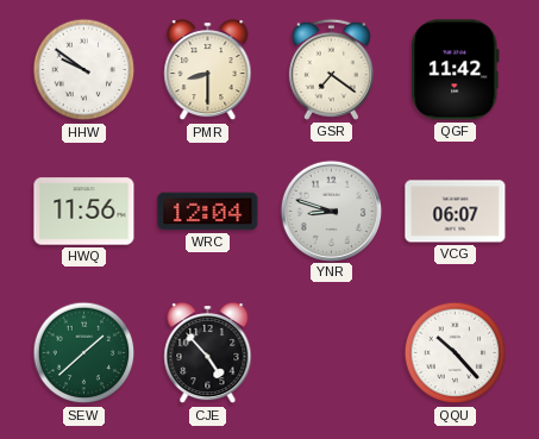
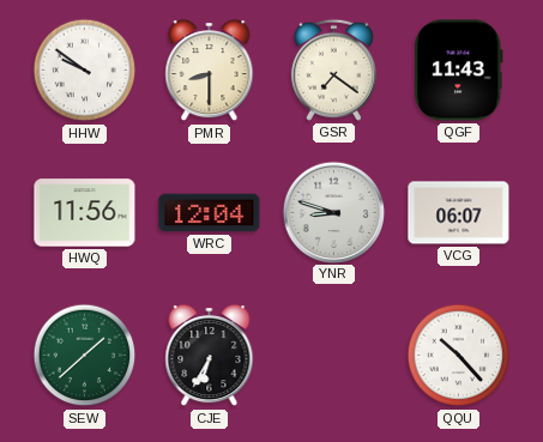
QGF: 11:42 -> 11:43
CJE: 4:53 -> 6:35
